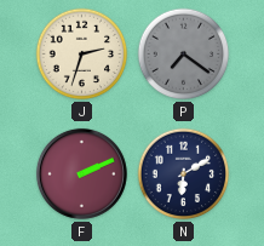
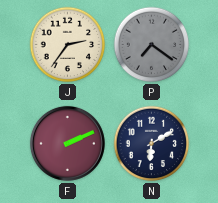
J: 2:33 -> 2:36
